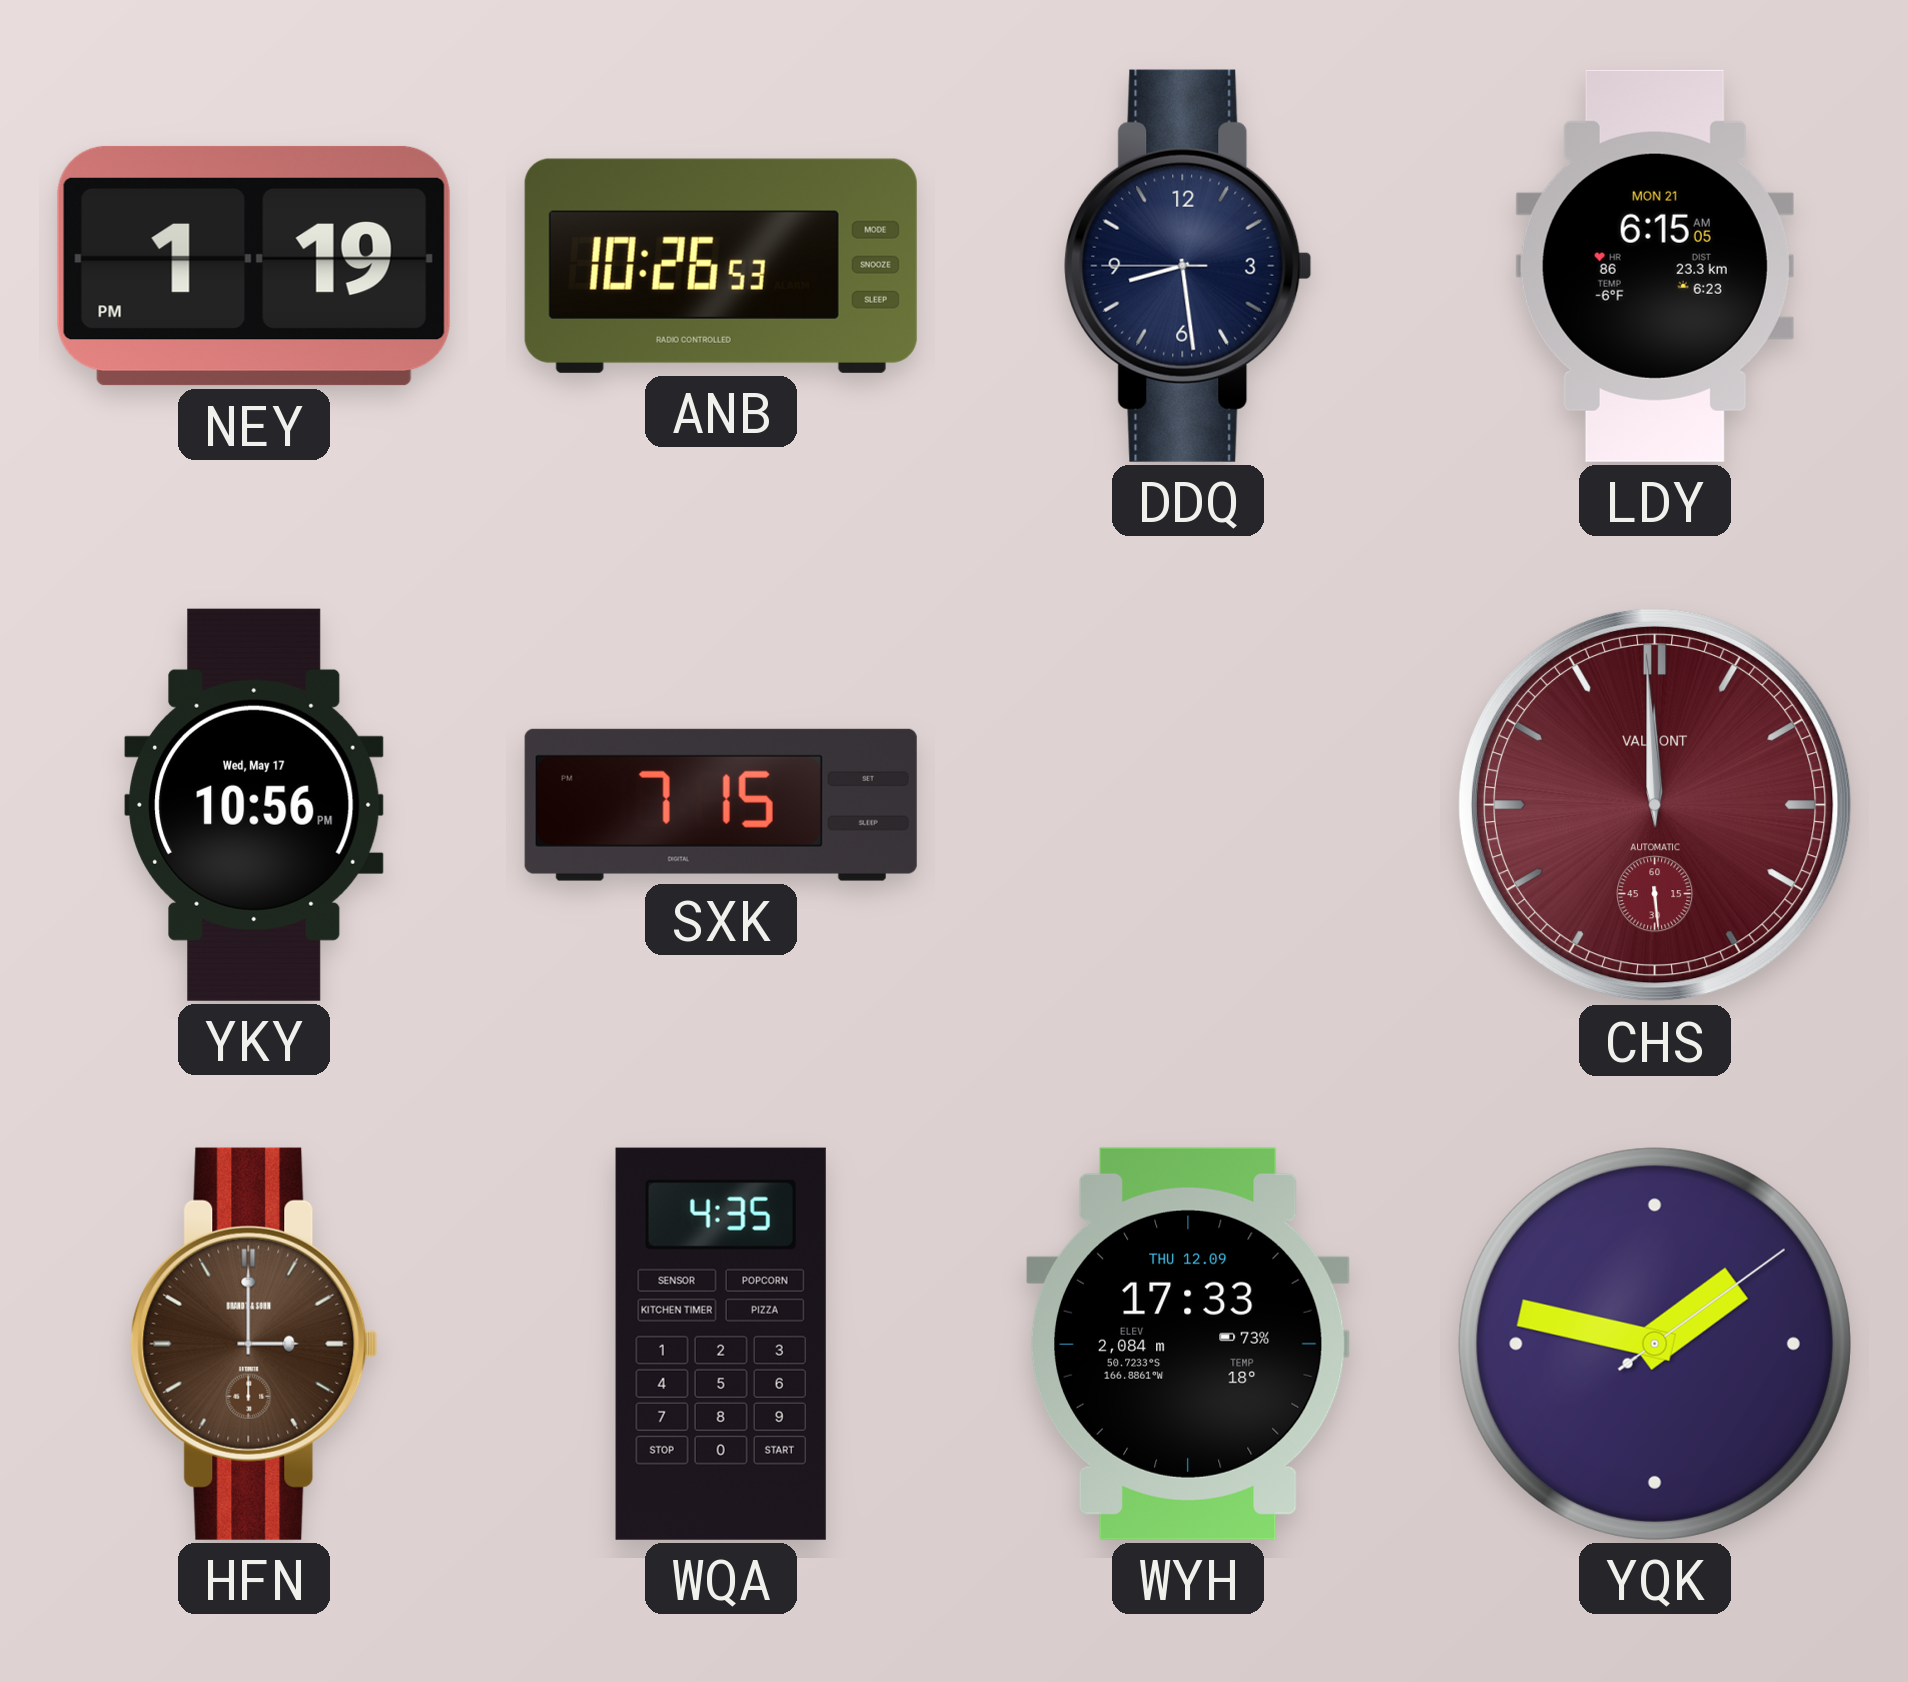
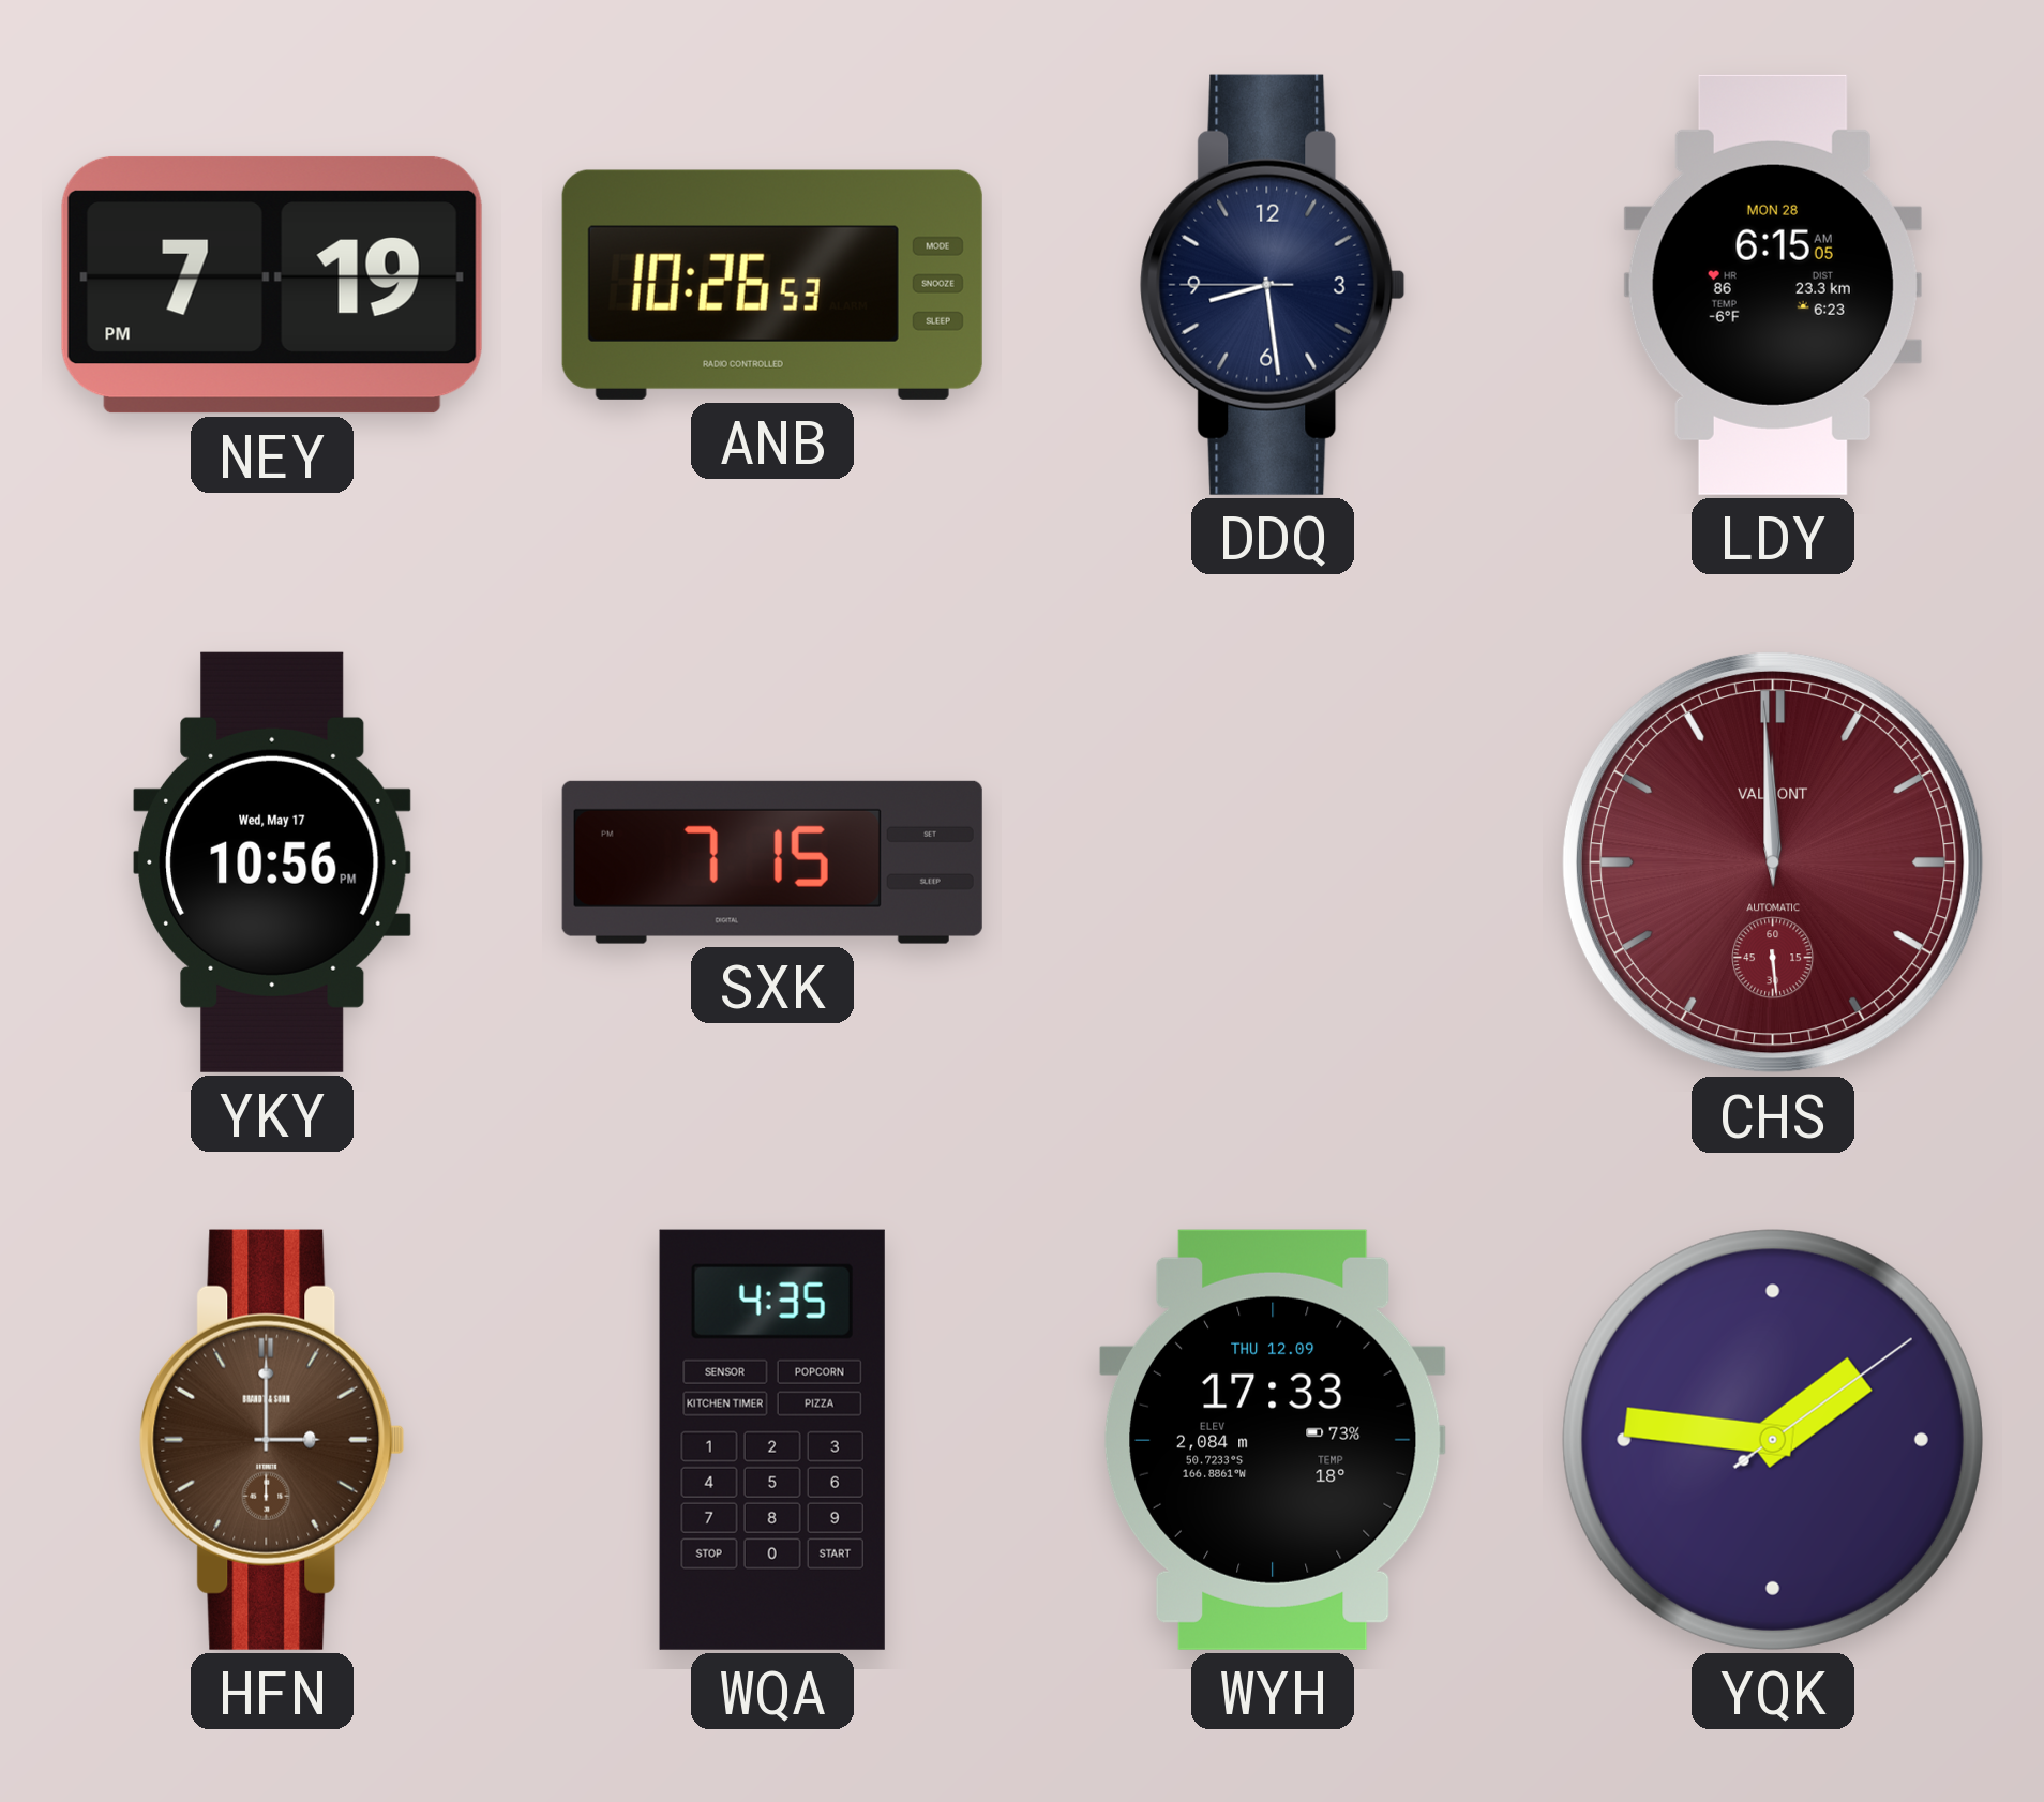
NEY: 1:19 -> 7:19
LDY date: MON 21 -> MON 28
YQK: 1:47 -> 1:46
